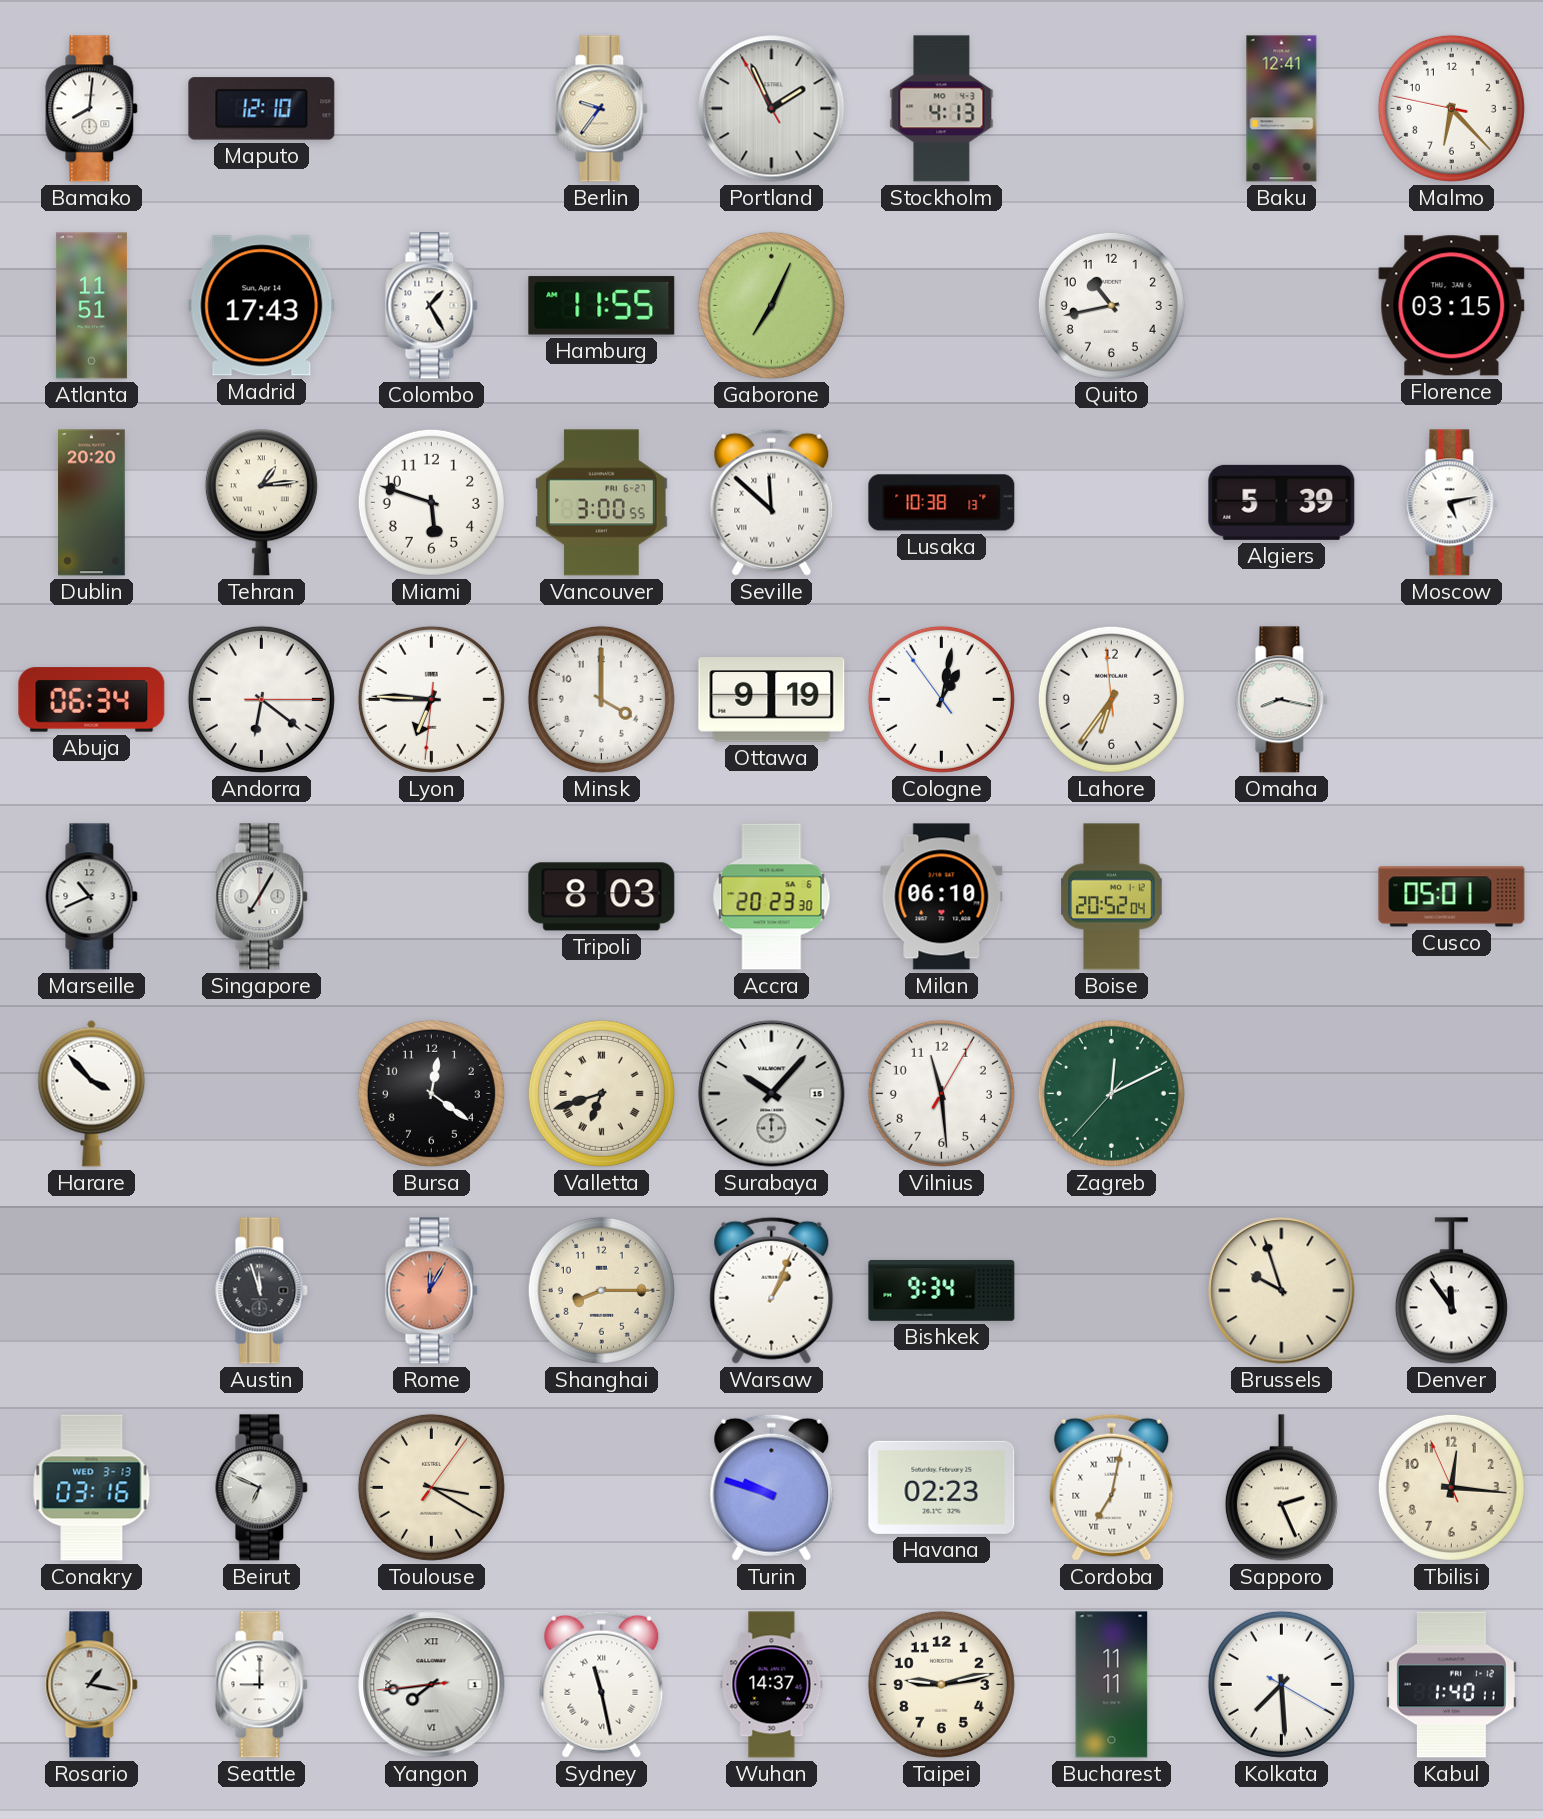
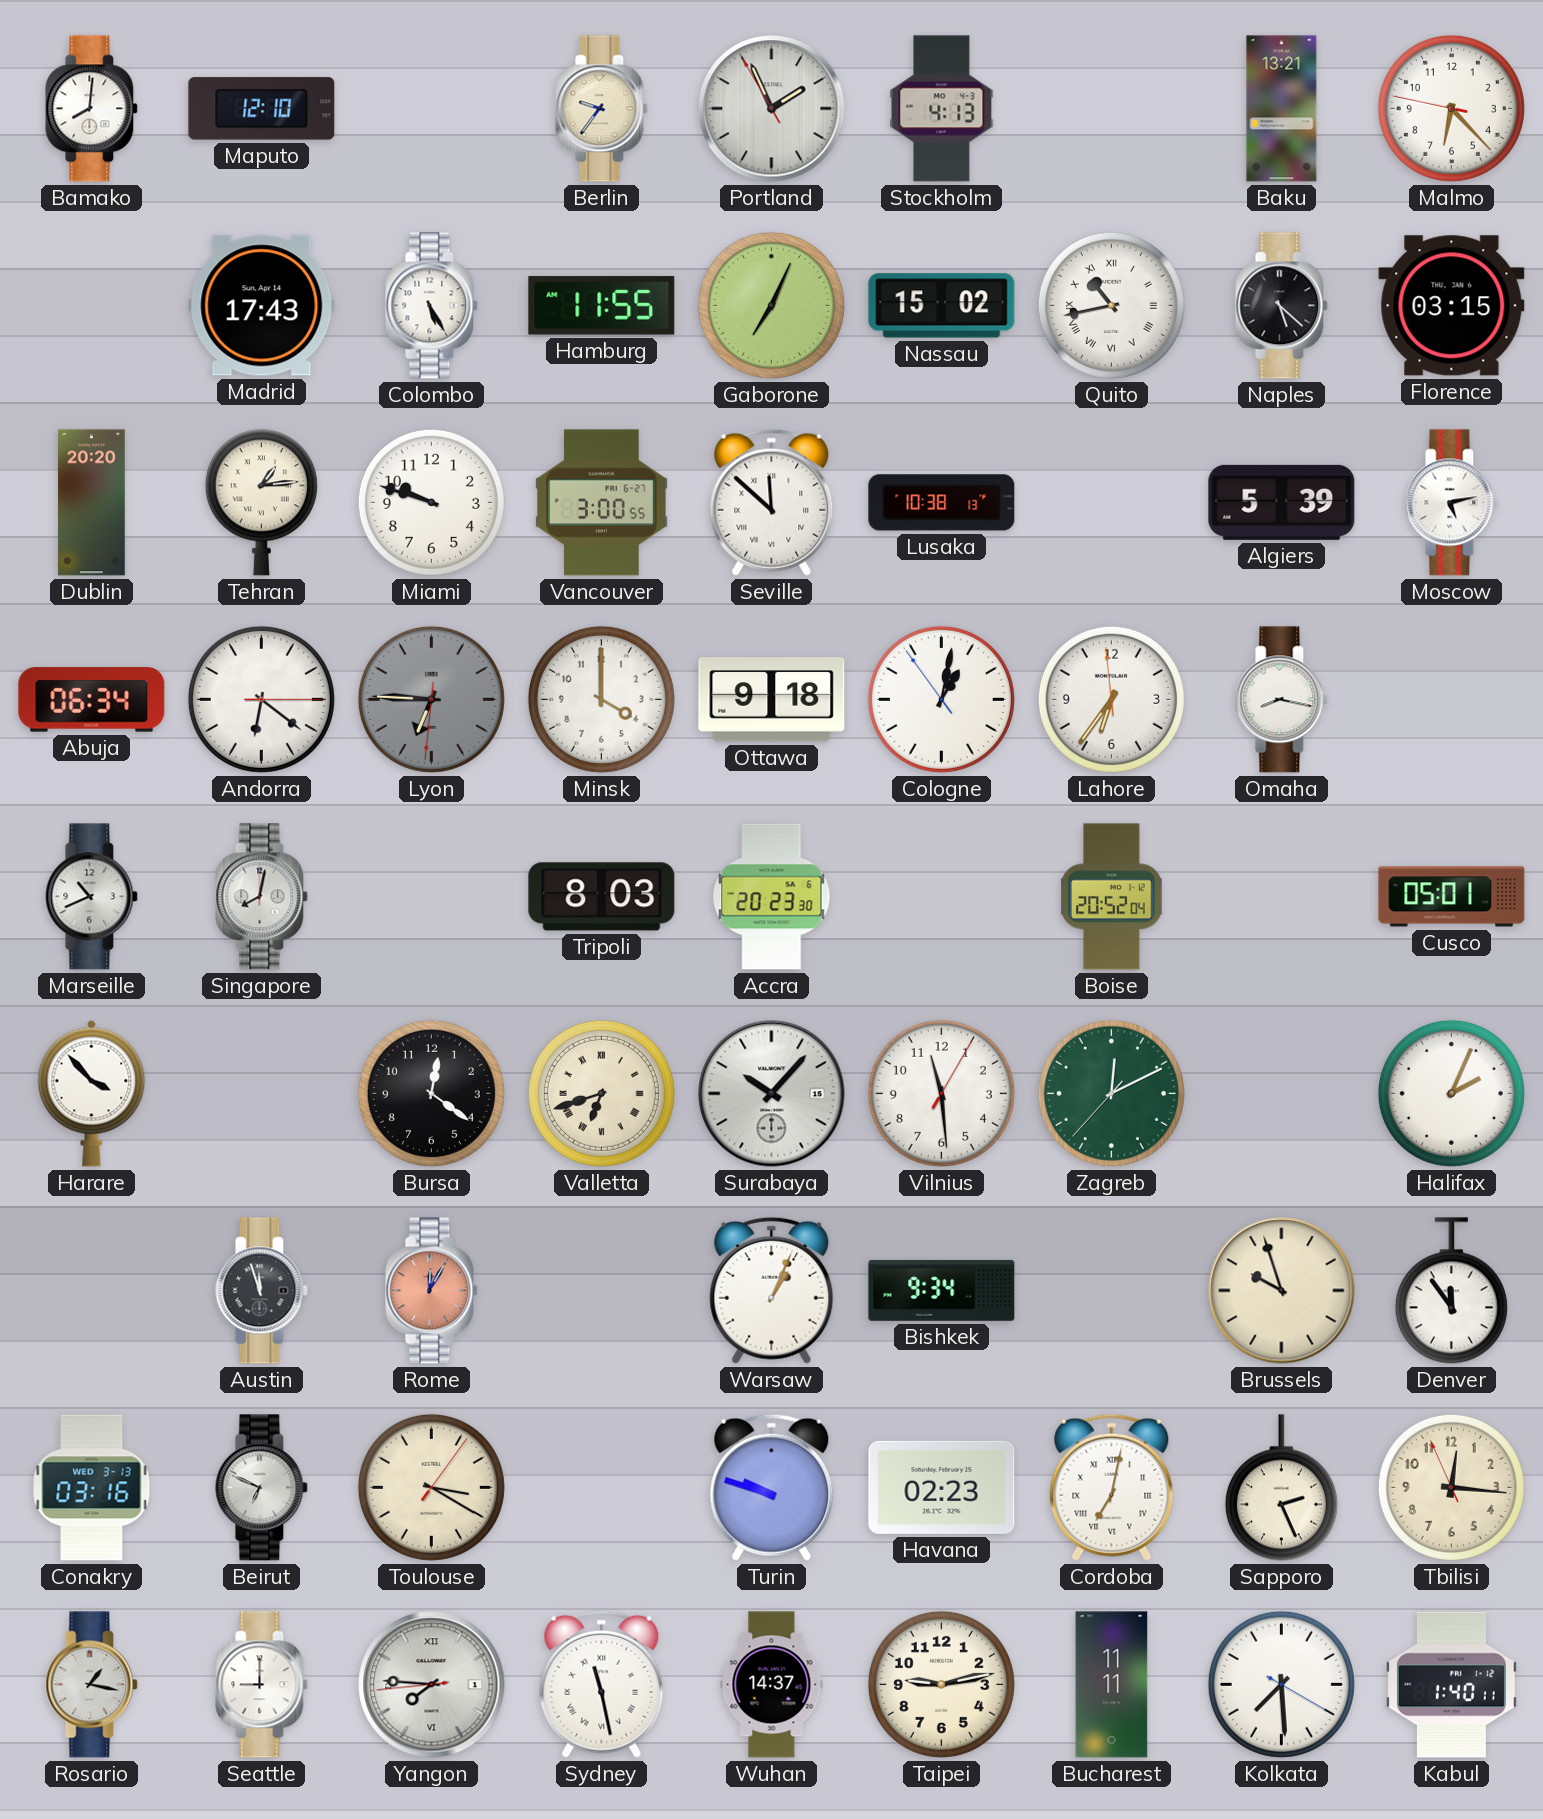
Baku: 12:41 -> 13:21
Atlanta: 11:51 -> none
Colombo: 1:25 -> 5:25
Nassau: none -> 15:02
Quito numerals: Arabic -> Roman
Naples: none -> 5:22
Miami: 5:48 -> 9:48
Lyon dial: white -> grey
Ottawa: 9:19 -> 9:18
Singapore: 7:05 -> 8:02
Milan: 06:10 -> none
Halifax: none -> 2:04
Shanghai: 8:15 -> none
Yangon: 7:43 -> 7:45
